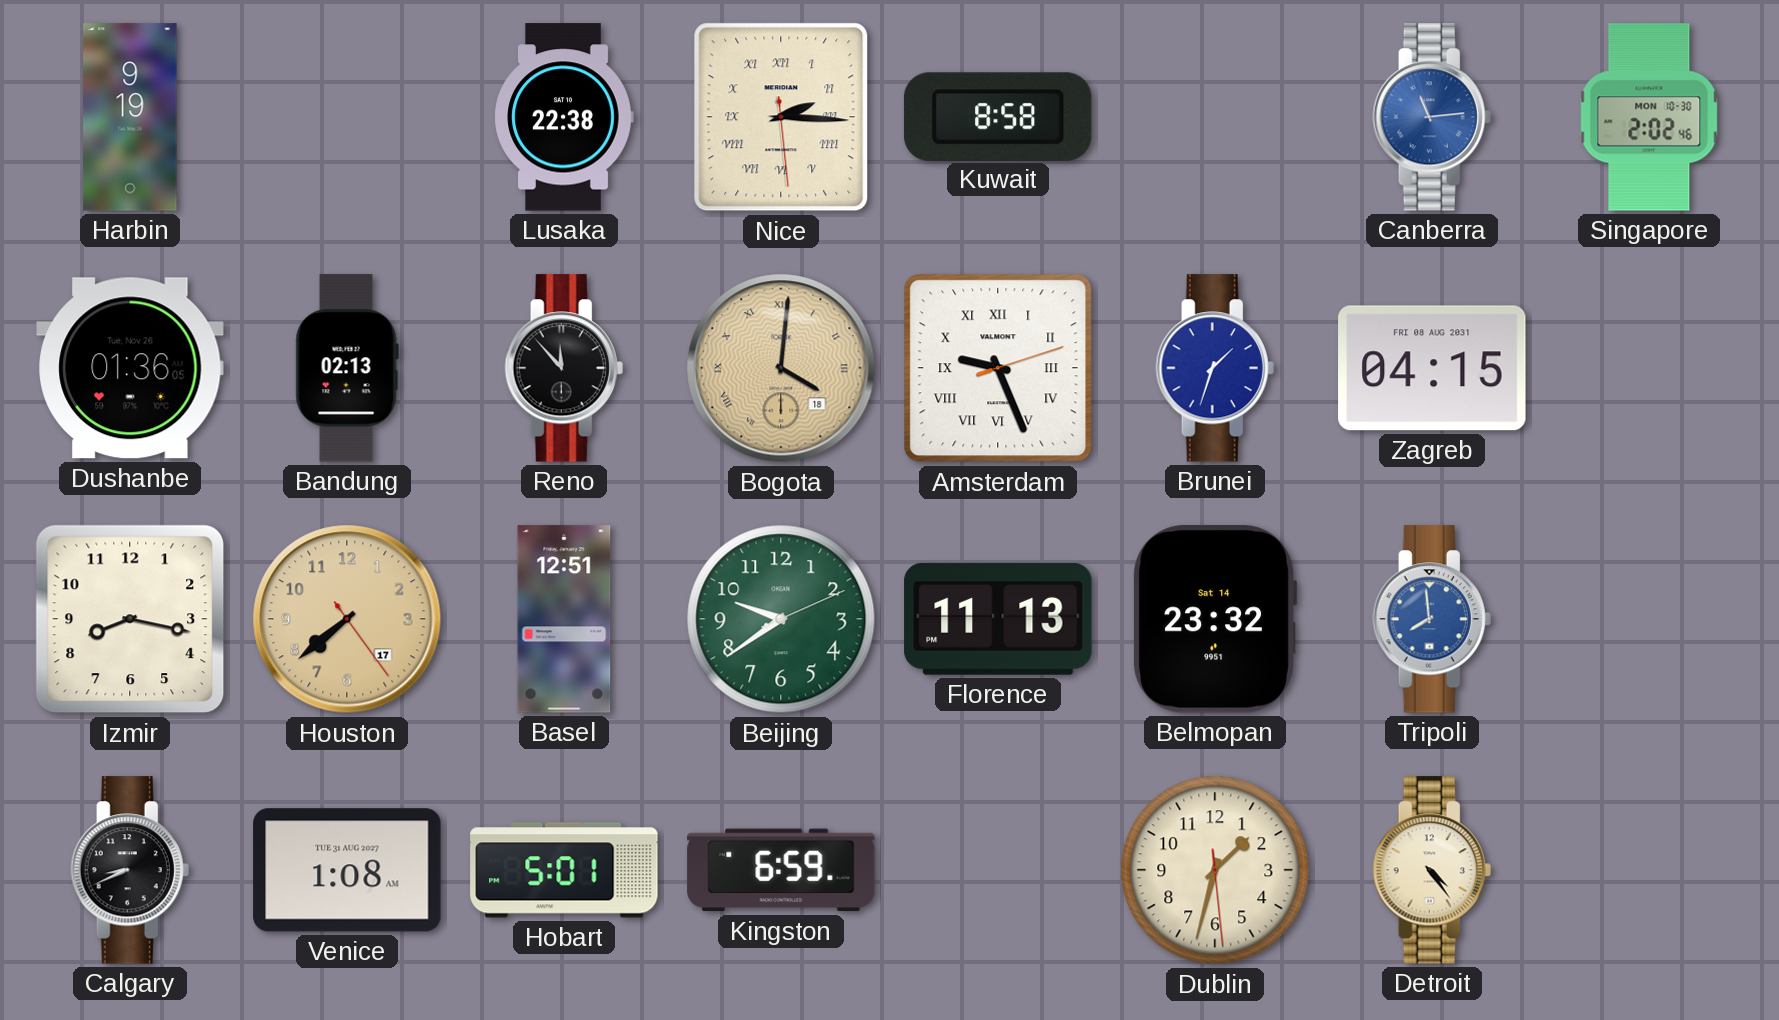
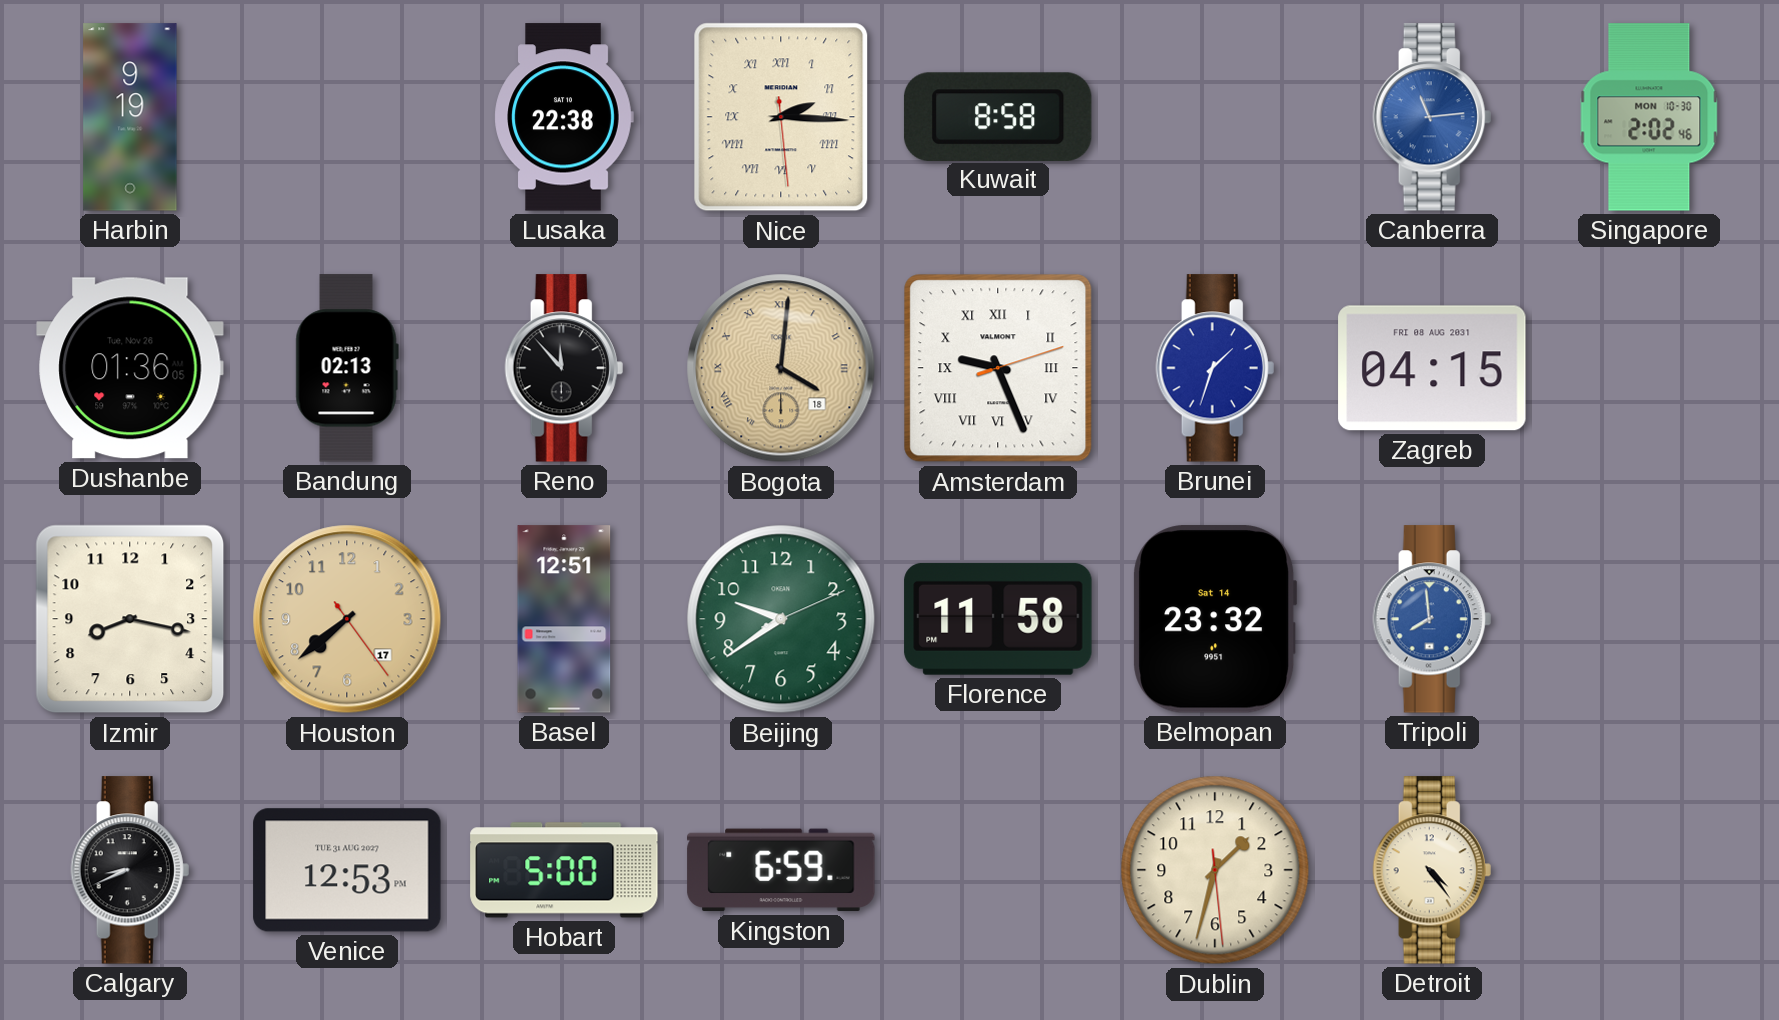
Florence: 11:13 -> 11:58
Venice: 1:08 -> 12:53
Hobart: 5:01 -> 5:00
